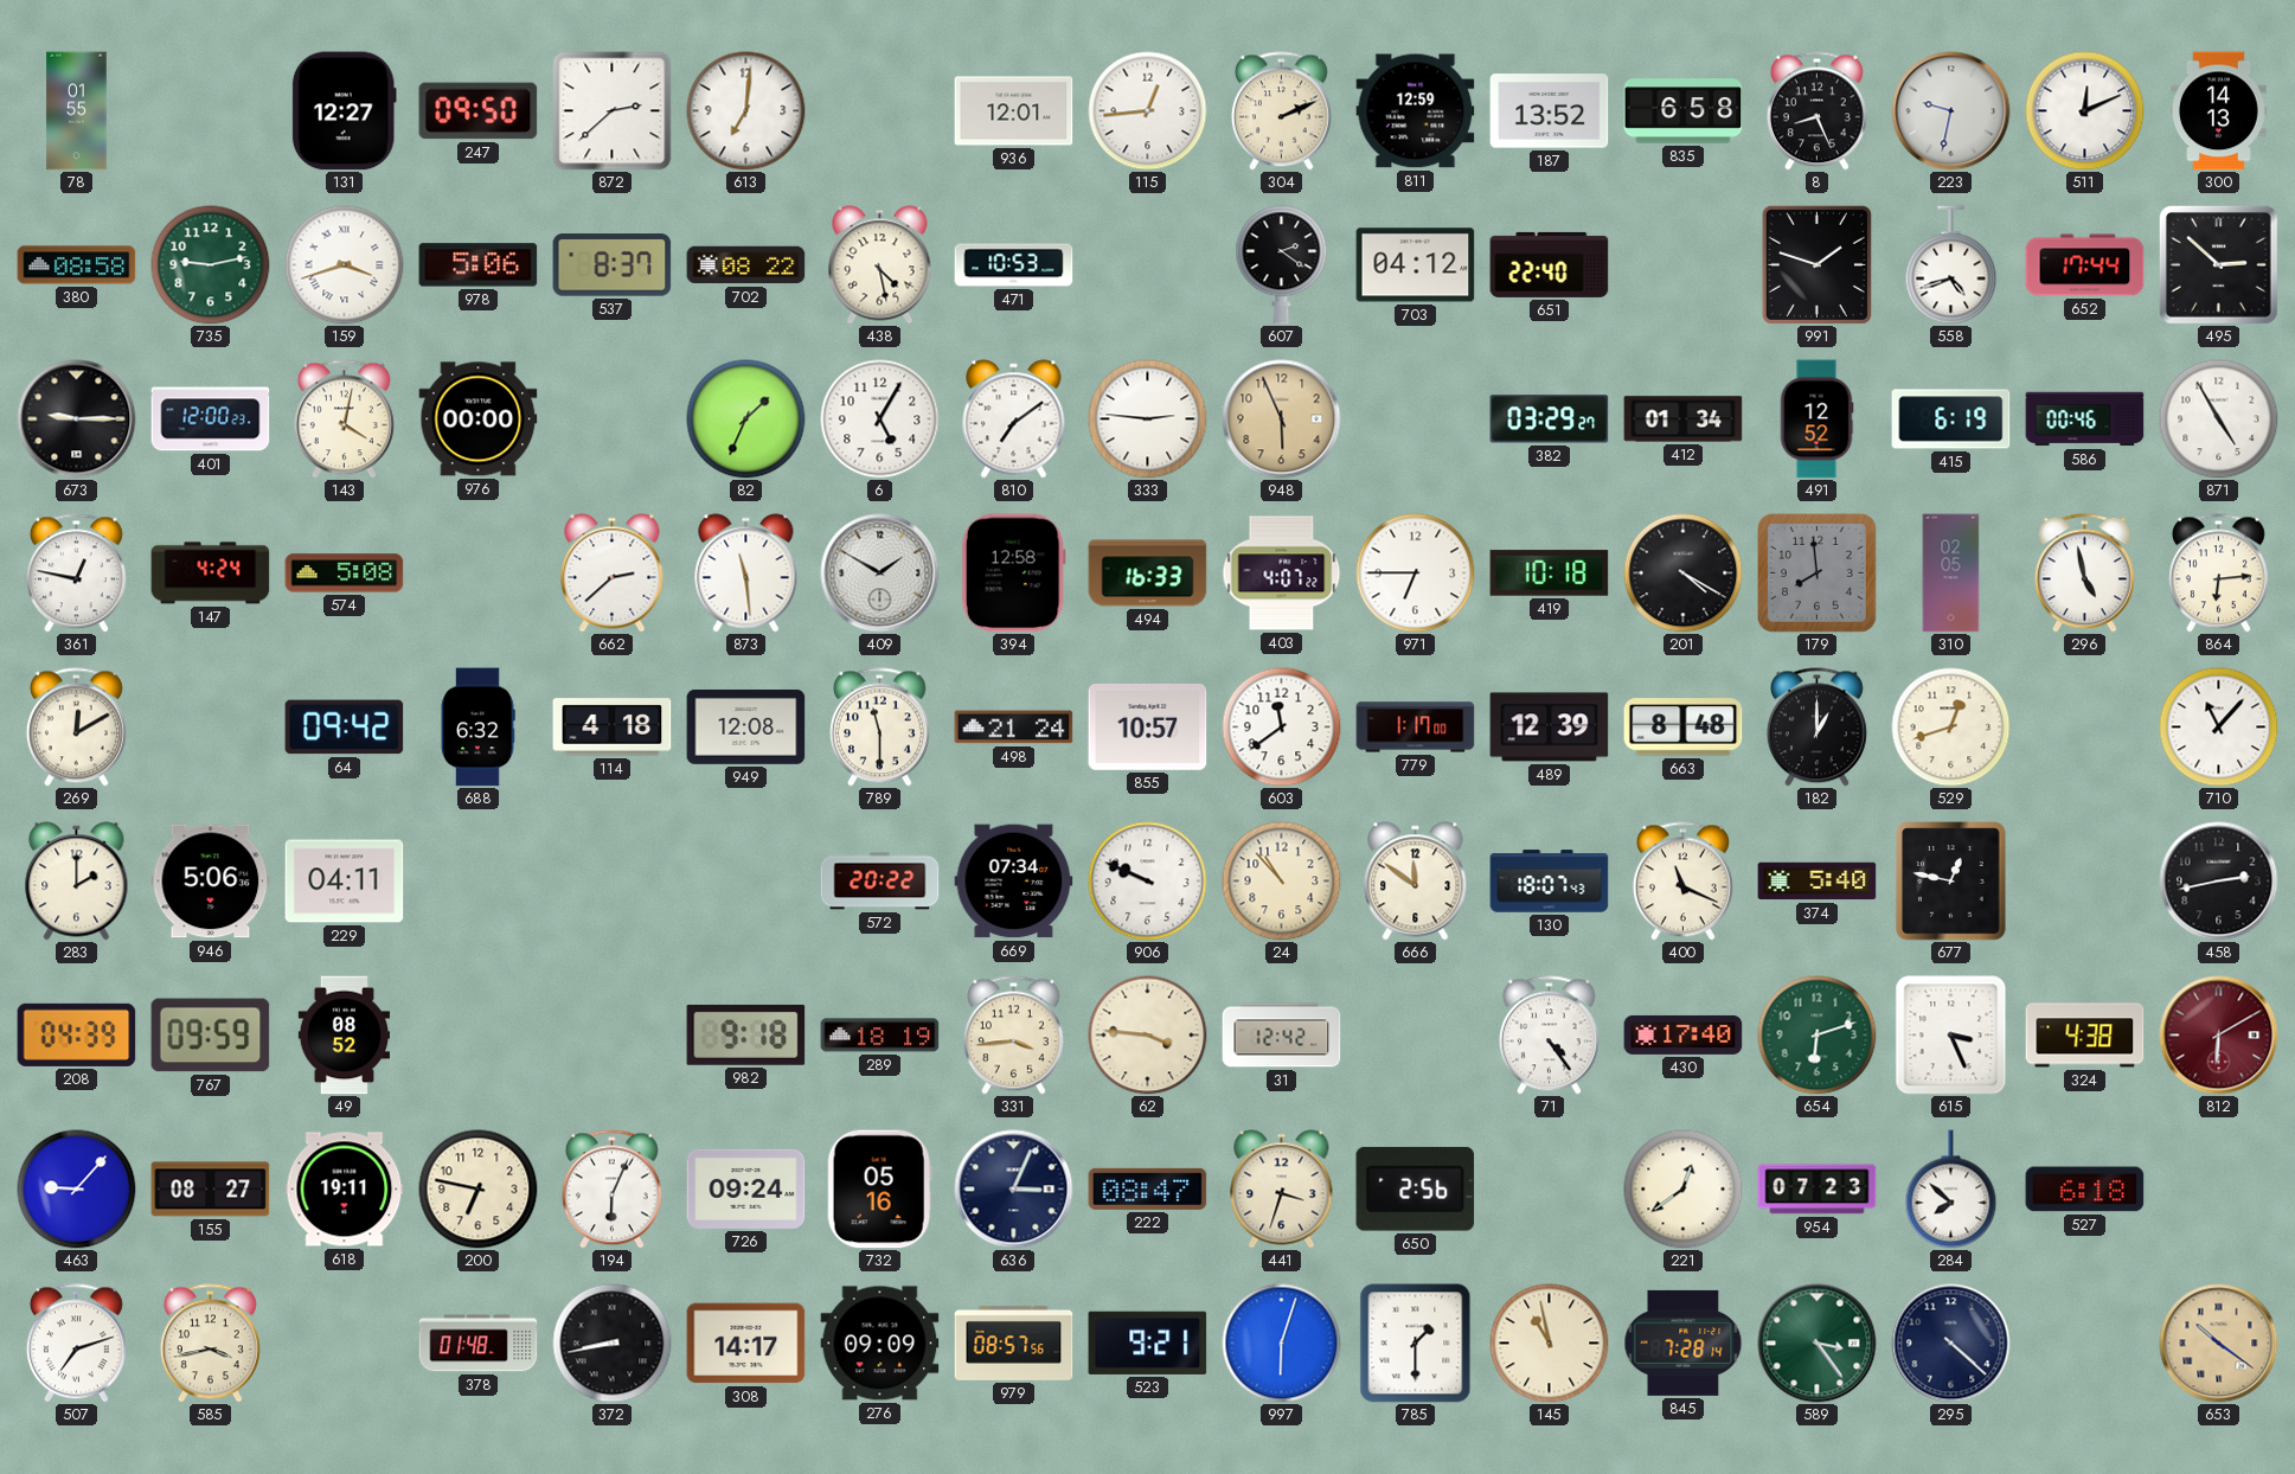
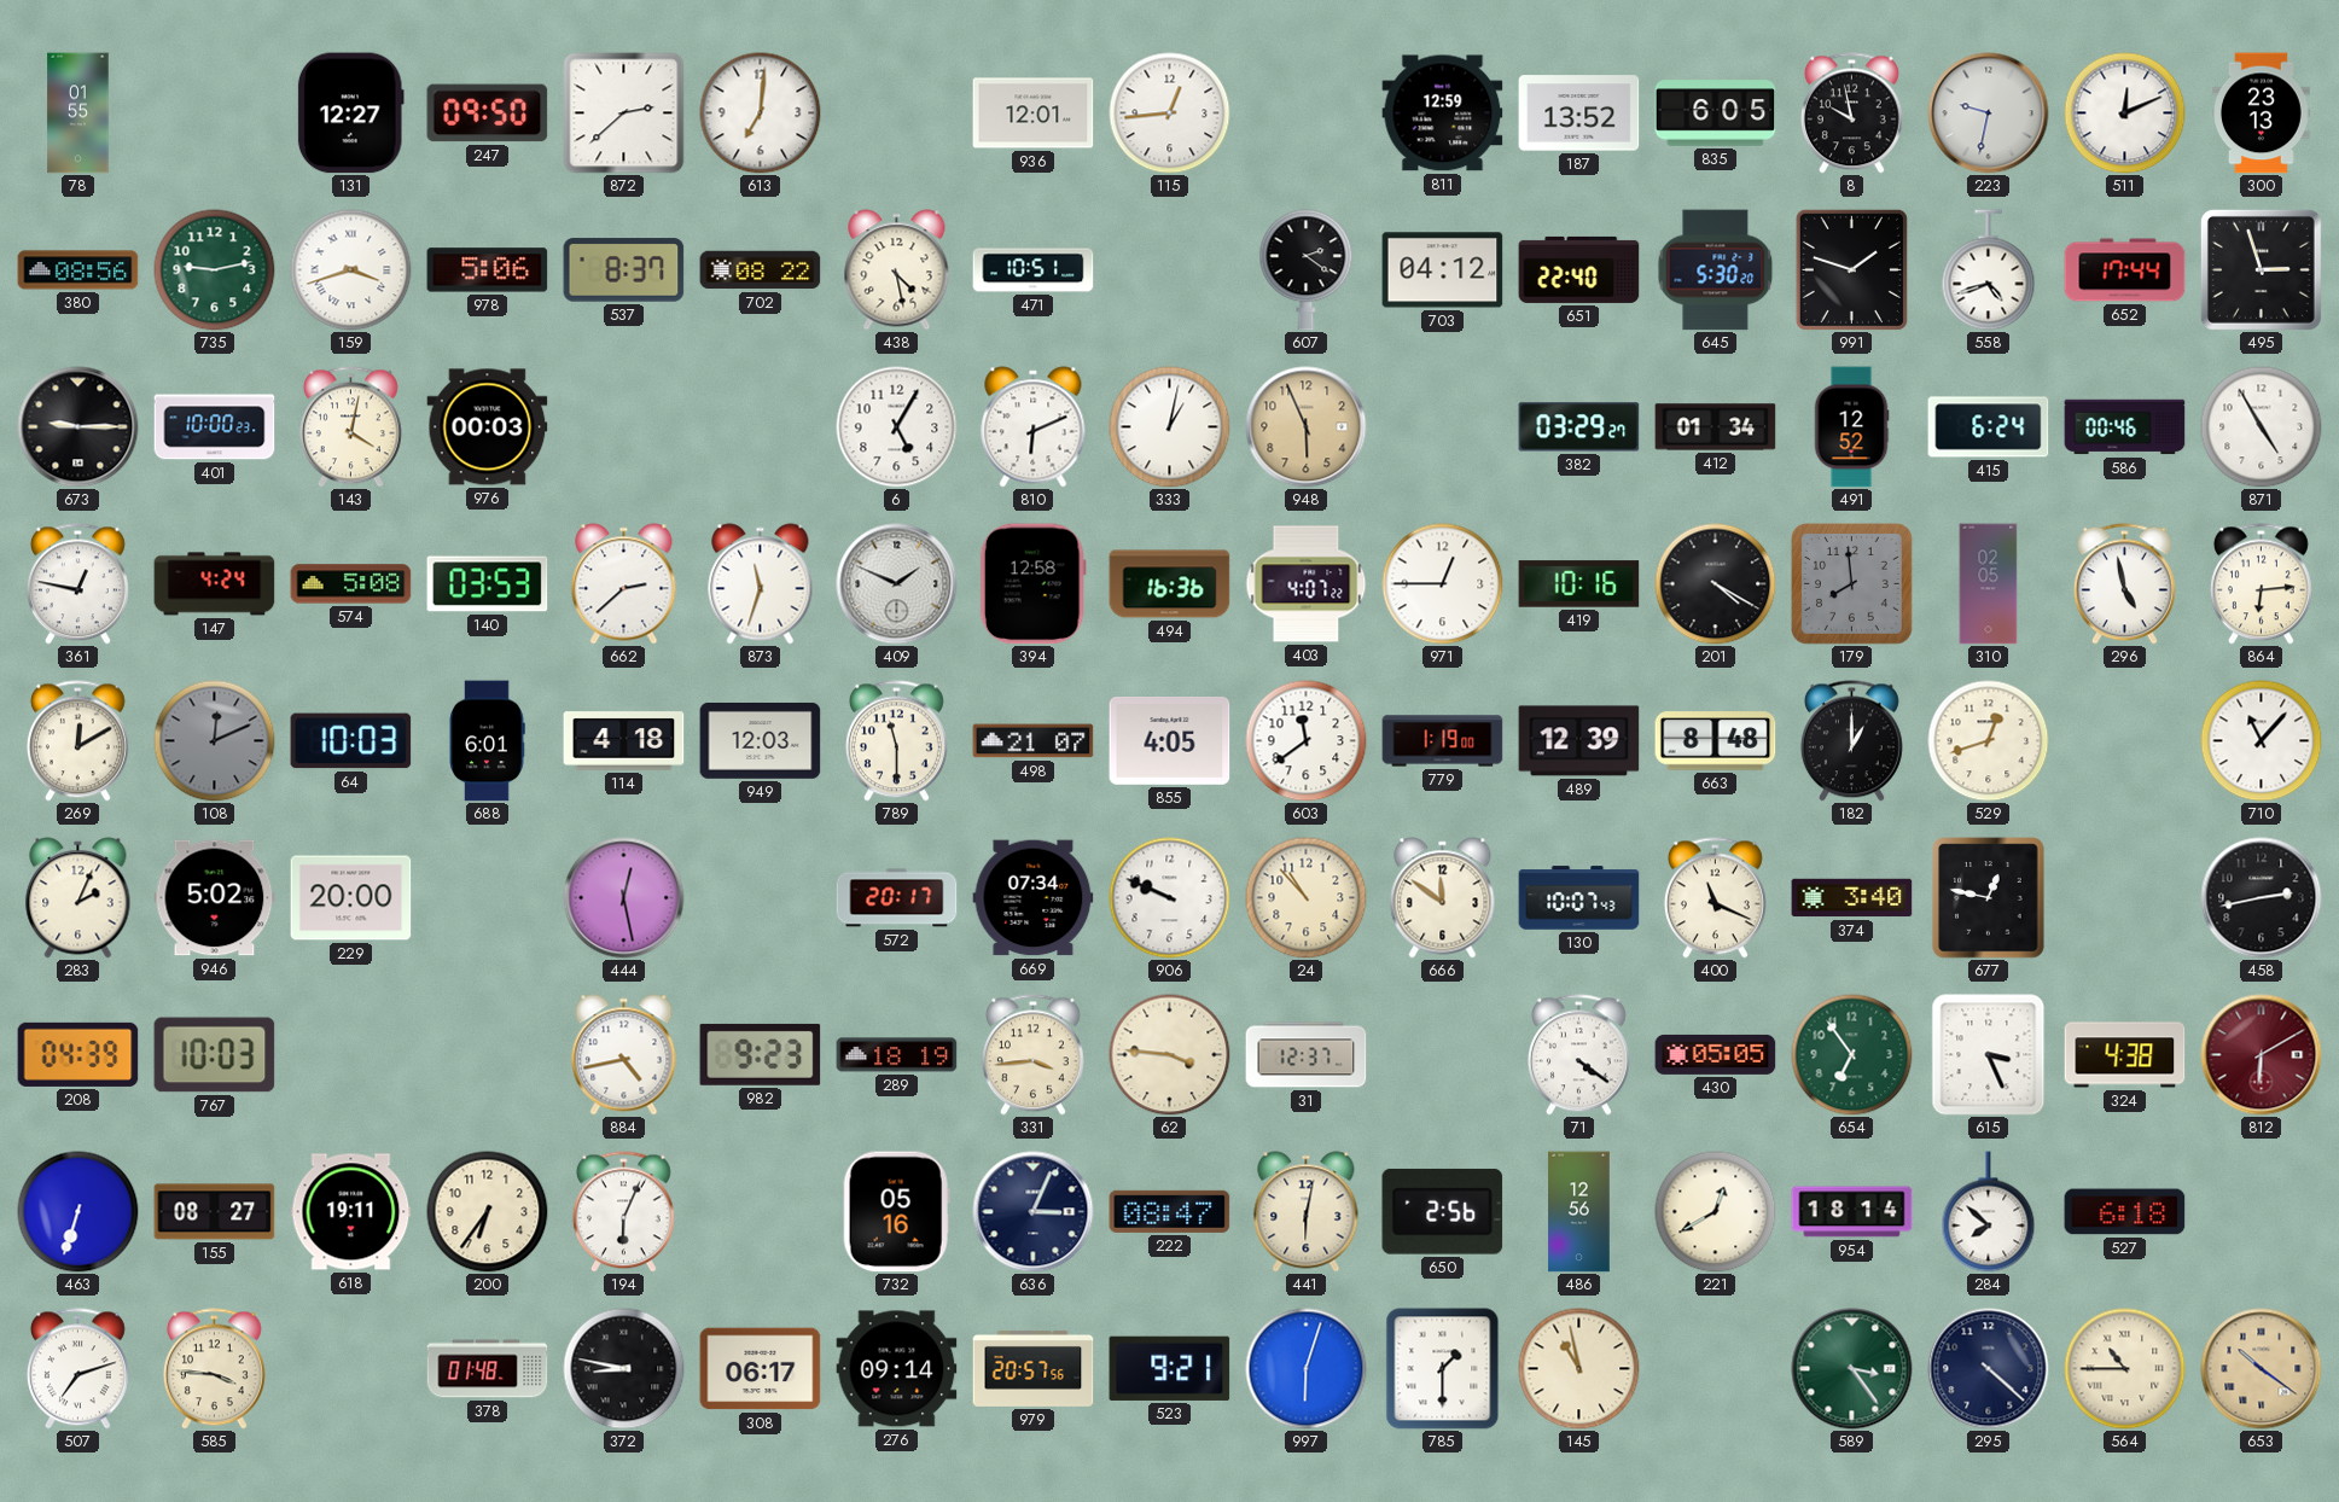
304: 2:11 -> none
835: 6:58 -> 6:05
8: 8:26 -> 9:58
300: 14:13 -> 23:13
380: 08:58 -> 08:56
471: 10:53 -> 10:51
645: none -> 5:30
495: 2:52 -> 2:57
401: 12:00 -> 10:00
976: 00:00 -> 00:03
82: 1:34 -> none
810: 7:09 -> 6:11
333: 2:46 -> 1:02
415: 6:19 -> 6:24
140: none -> 03:53
873: 11:29 -> 11:33
409: 1:50 -> 1:49
494: 16:33 -> 16:36
971: 6:45 -> 12:45
419: 10:18 -> 10:16
108: none -> 12:11
64: 09:42 -> 10:03
688: 6:32 -> 6:01
949: 12:08 -> 12:03
498: 21:24 -> 21:07
855: 10:57 -> 4:05
779: 1:17 -> 1:19
283: 2:00 -> 2:04
946: 5:06 -> 5:02
229: 04:11 -> 20:00
444: none -> 12:28
572: 20:22 -> 20:17
130: 18:07 -> 10:07
374: 5:40 -> 3:40
767: 09:59 -> 10:03
49: 08:52 -> none
884: none -> 4:43
982: 9:18 -> 9:23
31: 12:42 -> 12:37
71: 4:24 -> 4:21
430: 17:40 -> 05:05
654: 6:12 -> 6:54
463: 9:07 -> 6:33
200: 6:47 -> 6:36
726: 09:24 -> none
441: 3:33 -> 6:02
486: none -> 12:56
221: 12:39 -> 12:40
954: 07:23 -> 18:14
585: 3:43 -> 3:46
372: 8:43 -> 8:47
308: 14:17 -> 06:17
276: 09:09 -> 09:14
979: 08:57 -> 20:57
845: 7:28 -> none
564: none -> 10:45
